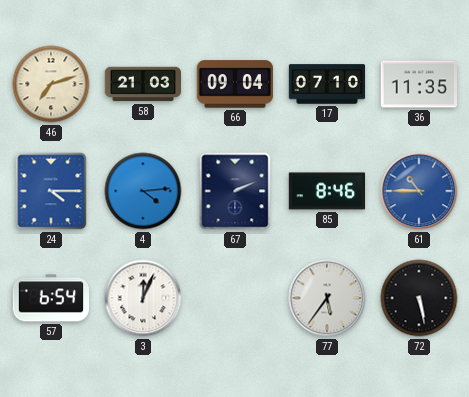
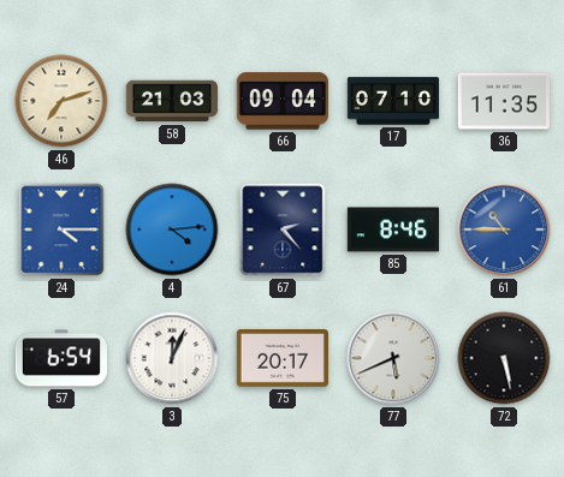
67: 2:11 -> 2:23
75: none -> 20:17
77: 5:36 -> 5:41
